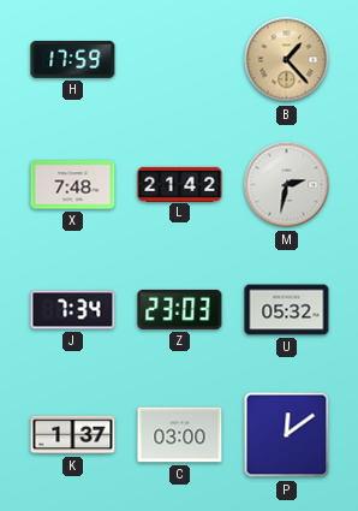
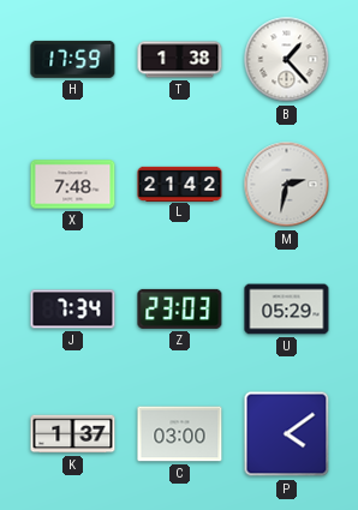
T: none -> 1:38
B dial: champagne -> white
U: 05:32 -> 05:29
P: 12:09 -> 4:09
